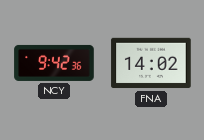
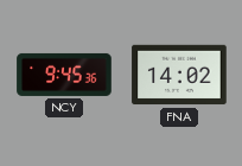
NCY: 9:42 -> 9:45
